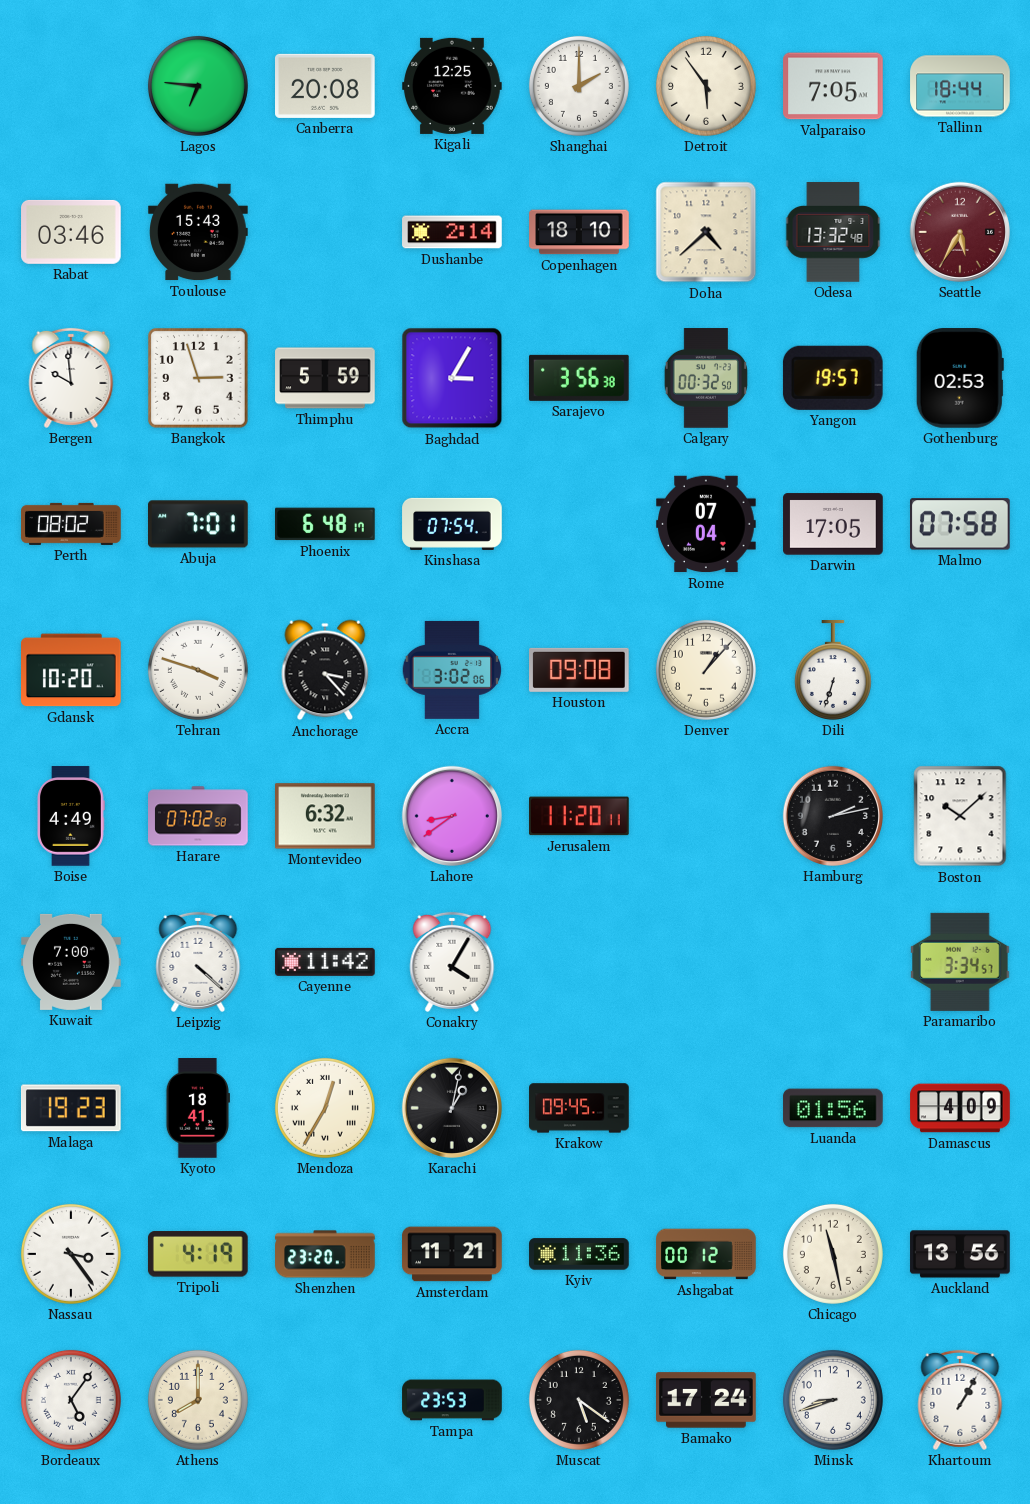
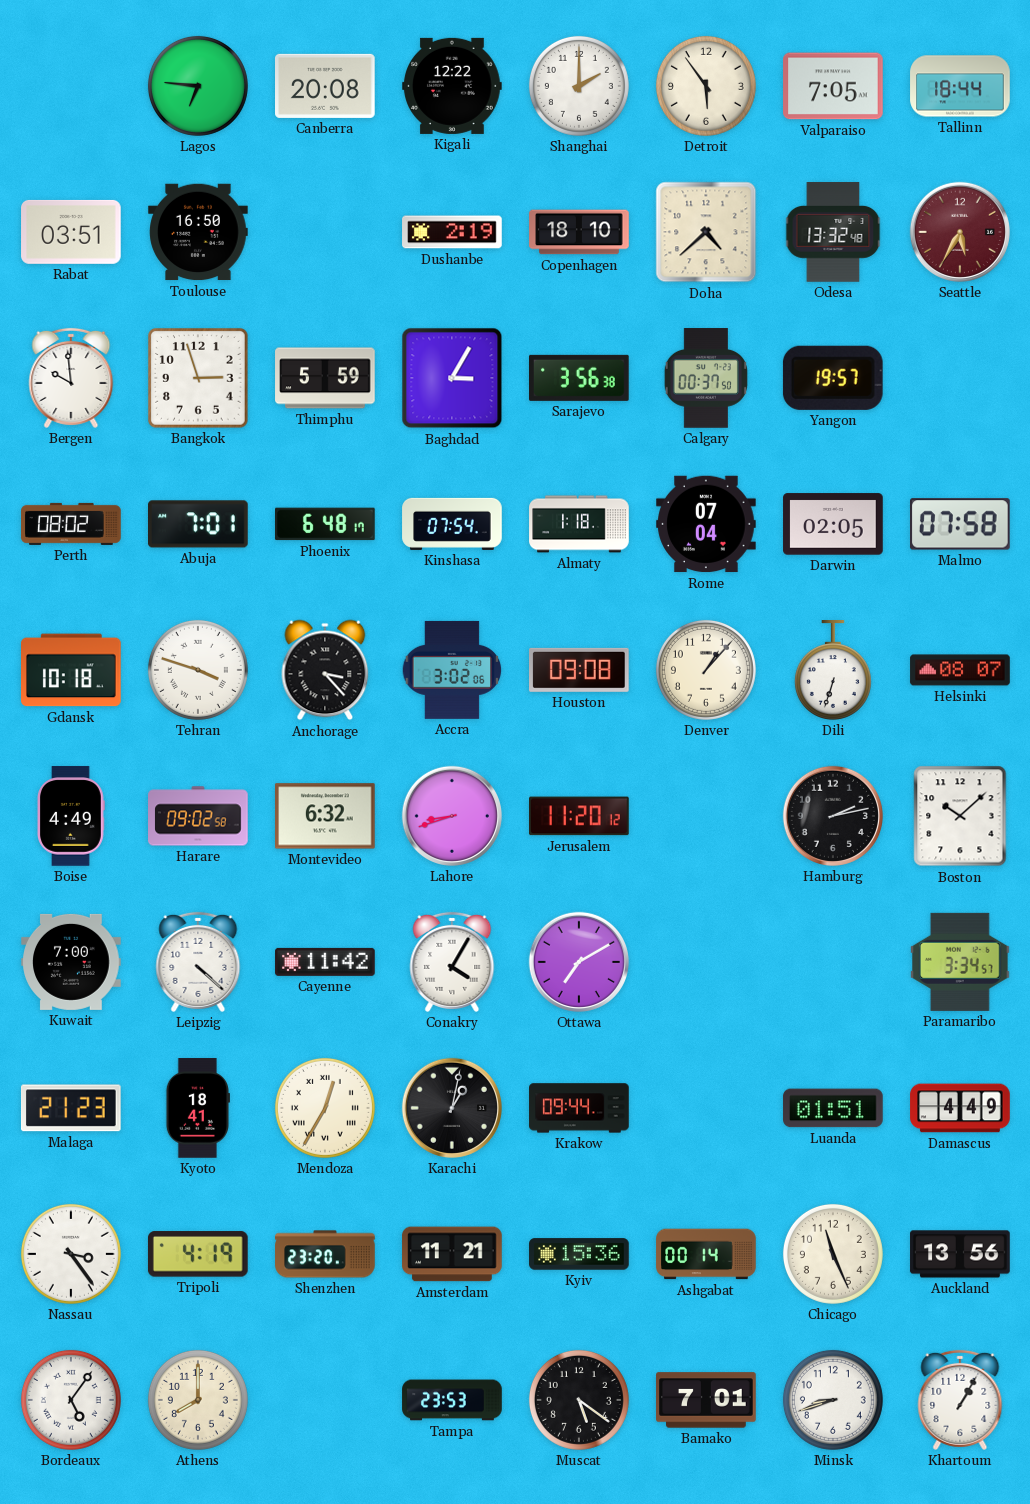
Kigali: 12:25 -> 12:22
Rabat: 03:46 -> 03:51
Toulouse: 15:43 -> 16:50
Dushanbe: 2:14 -> 2:19
Calgary: 00:32 -> 00:37
Gothenburg: 02:53 -> none
Almaty: none -> 1:18
Darwin: 17:05 -> 02:05
Gdansk: 10:20 -> 10:18
Helsinki: none -> 08:07
Harare: 07:02 -> 09:02
Lahore: 8:39 -> 8:42
Jerusalem: 11:20:11 -> 11:20:12
Ottawa: none -> 7:10
Malaga: 19:23 -> 21:23
Krakow: 09:45 -> 09:44
Luanda: 01:56 -> 01:51
Damascus: 4:09 -> 4:49
Kyiv: 11:36 -> 15:36
Ashgabat: 00:12 -> 00:14
Chicago: 11:28 -> 11:26
Bamako: 17:24 -> 7:01
